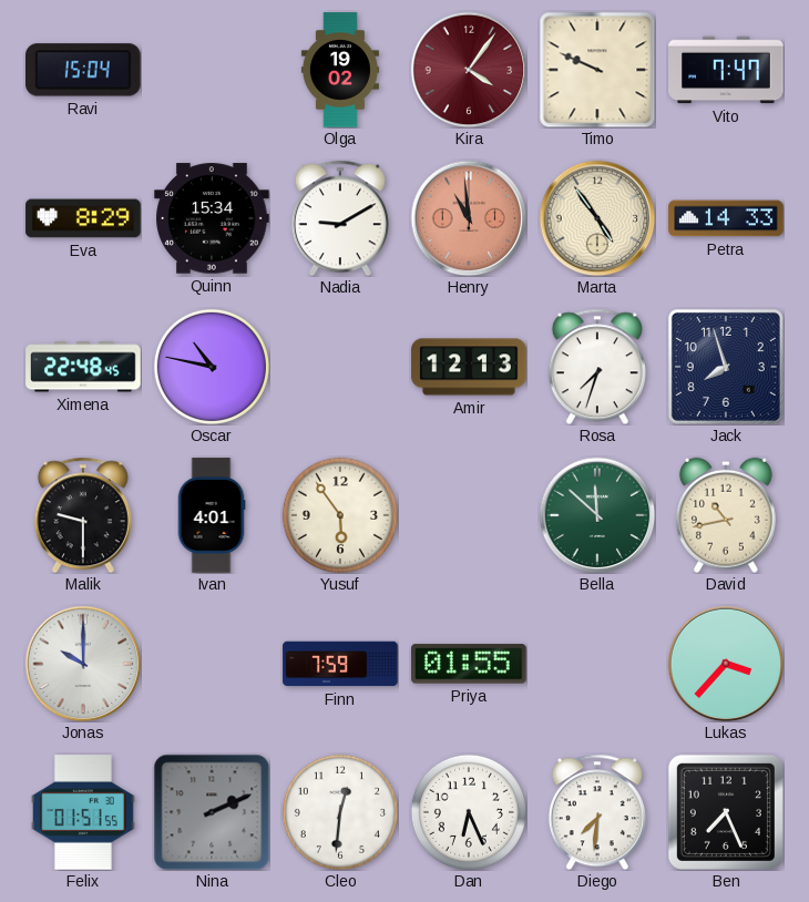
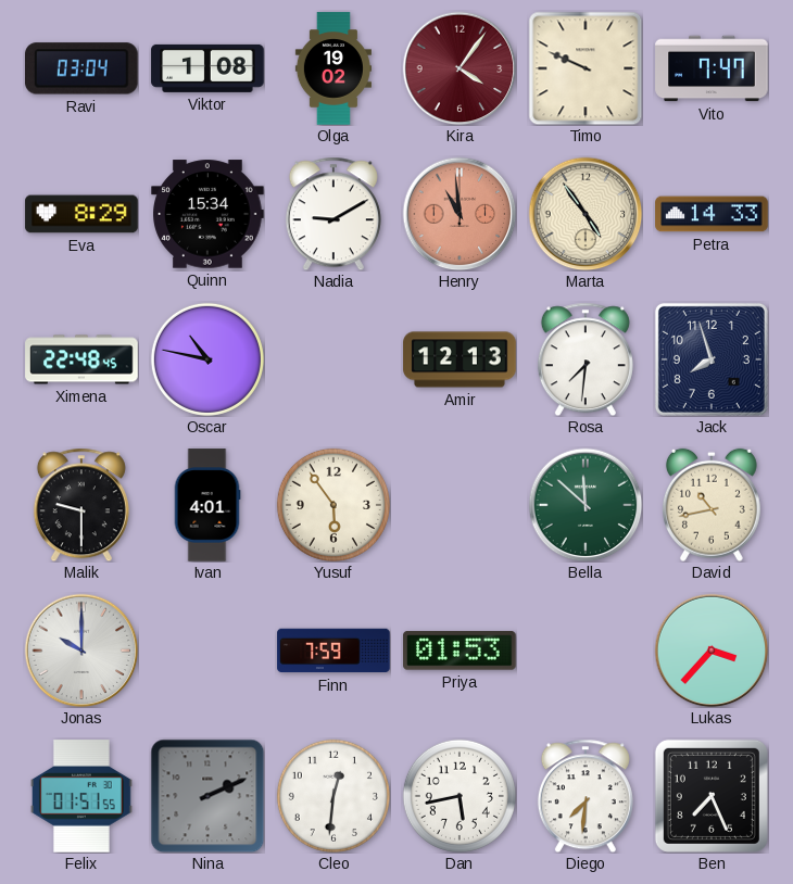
Ravi: 15:04 -> 03:04
Viktor: none -> 1:08
Rosa: 7:33 -> 7:31
Priya: 01:55 -> 01:53
Dan: 6:26 -> 5:43
